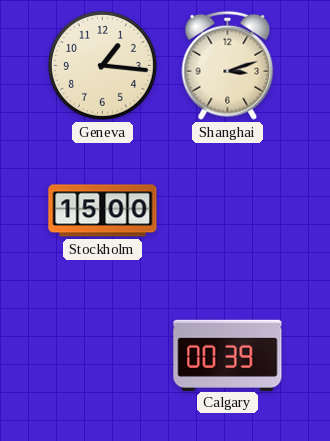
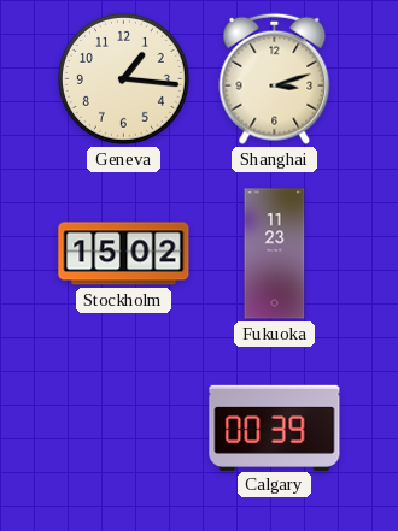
Stockholm: 15:00 -> 15:02
Fukuoka: none -> 11:23
